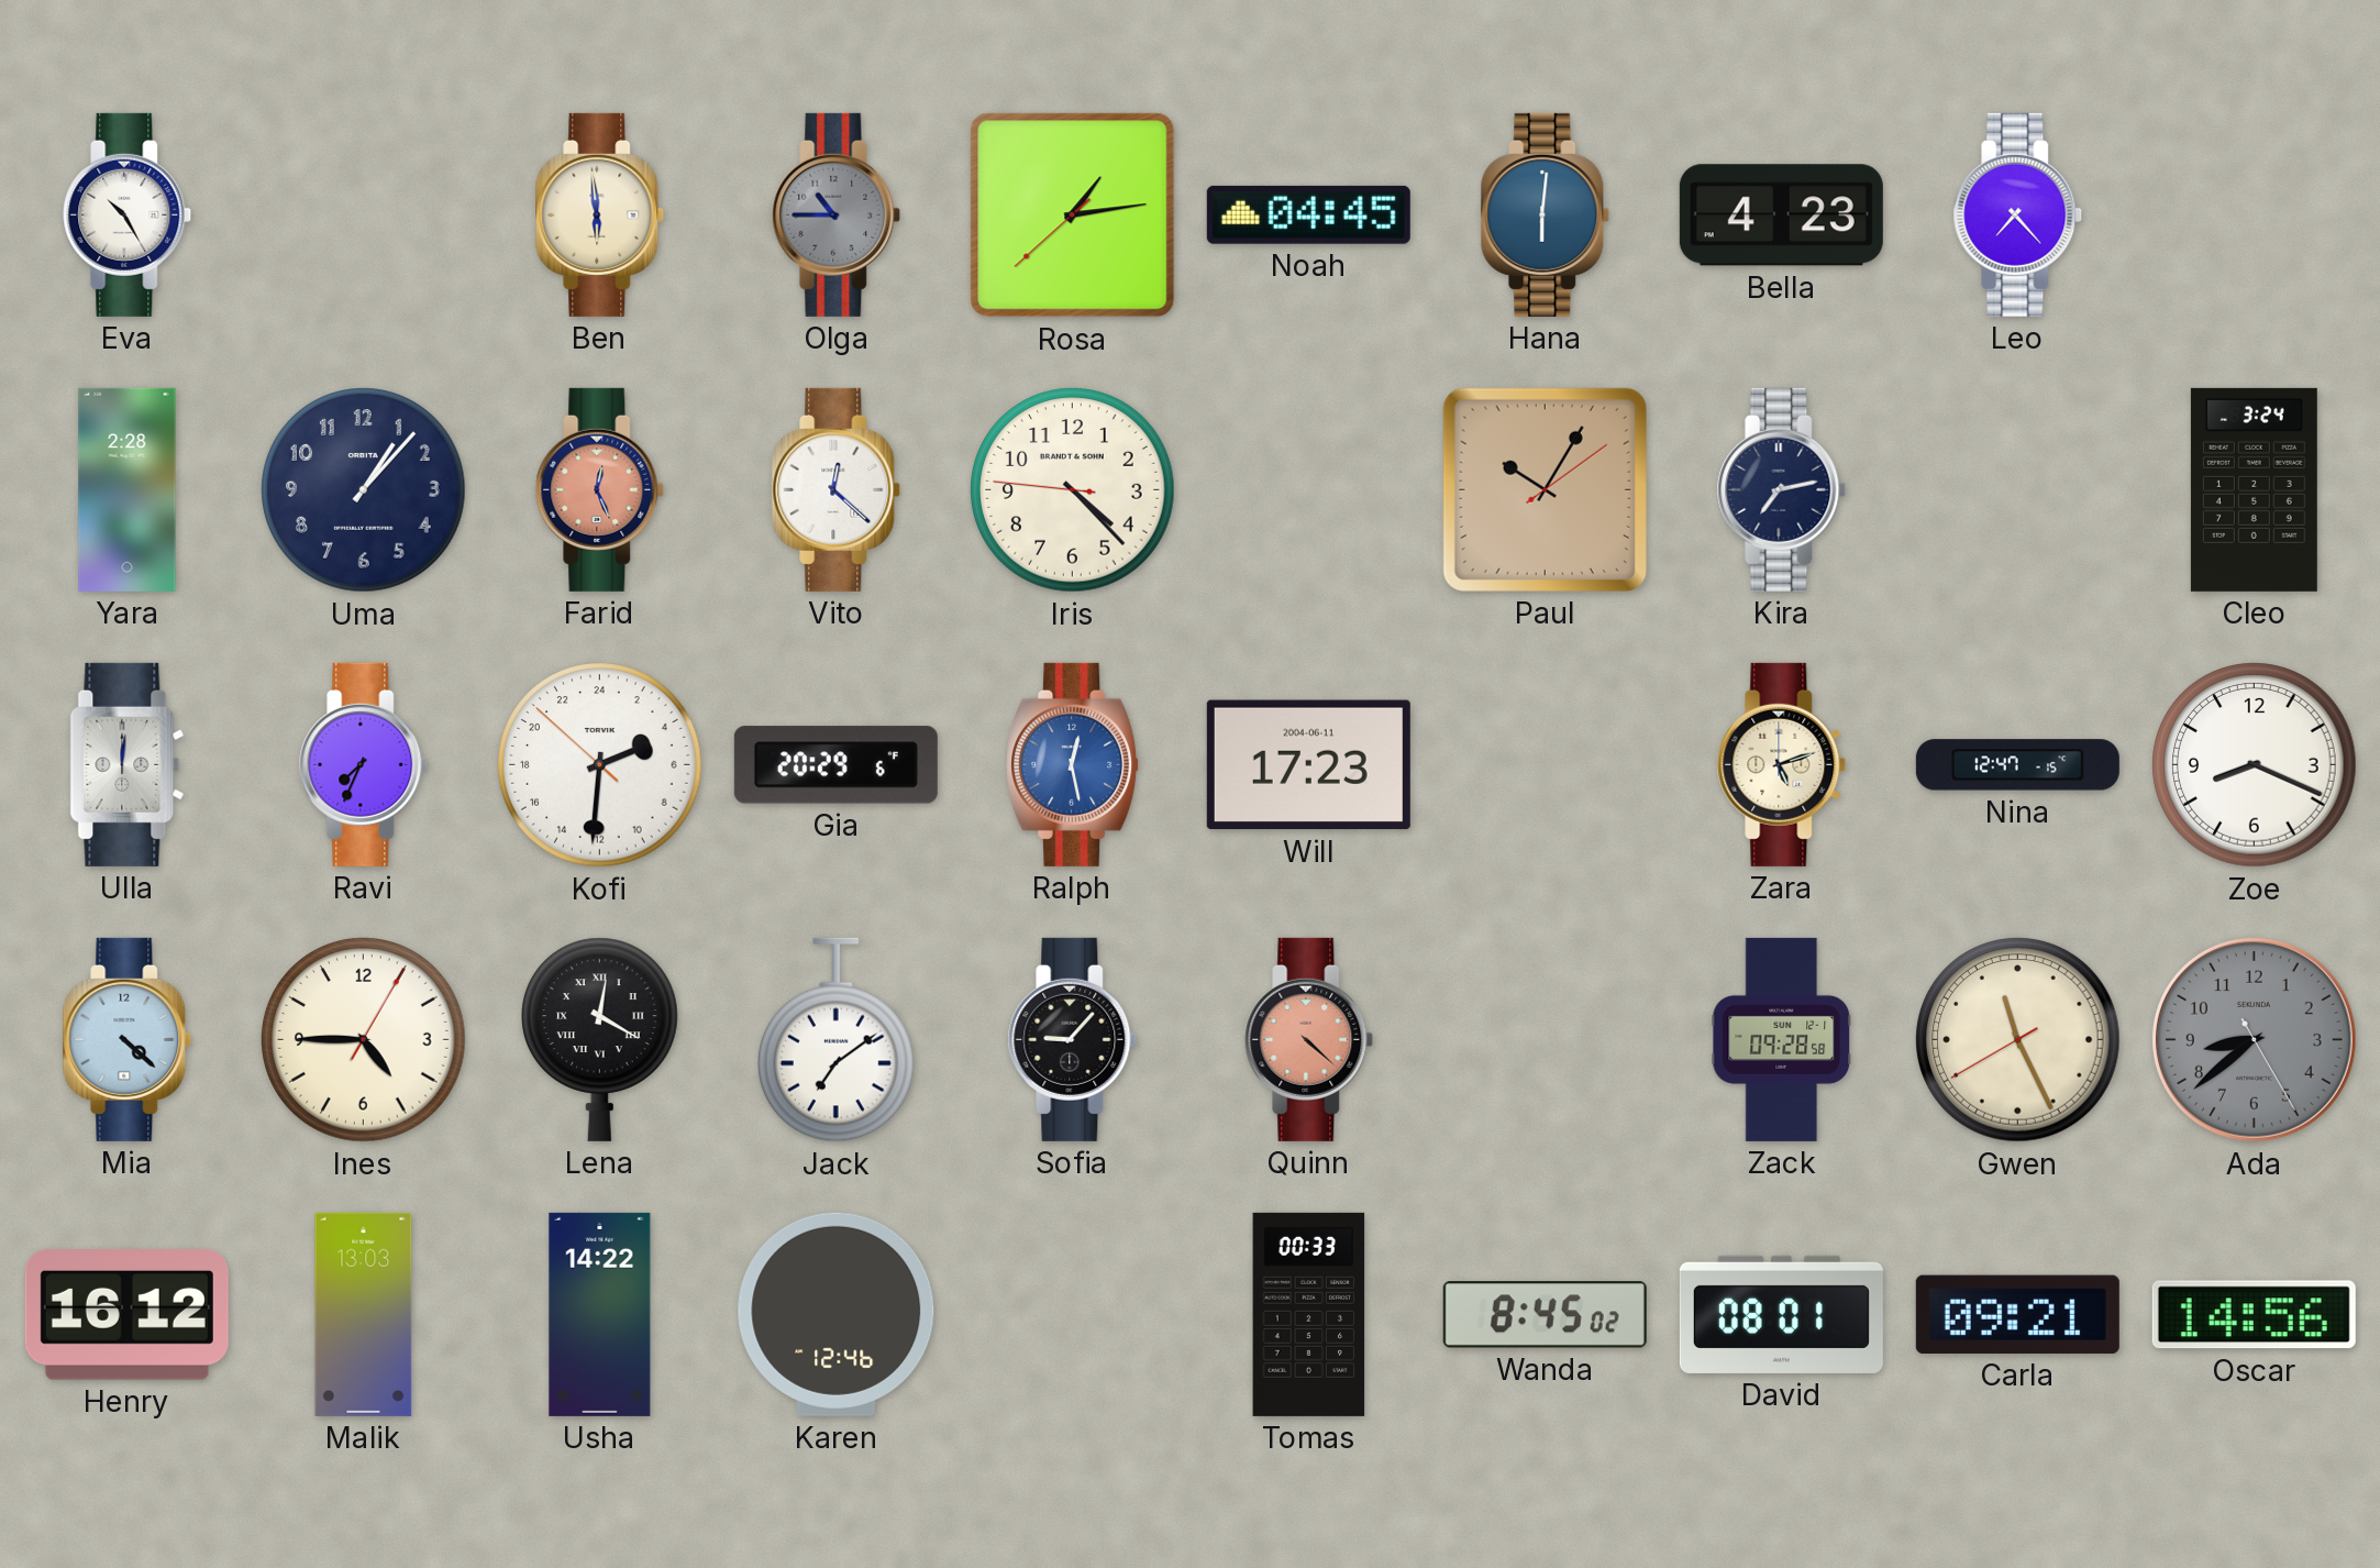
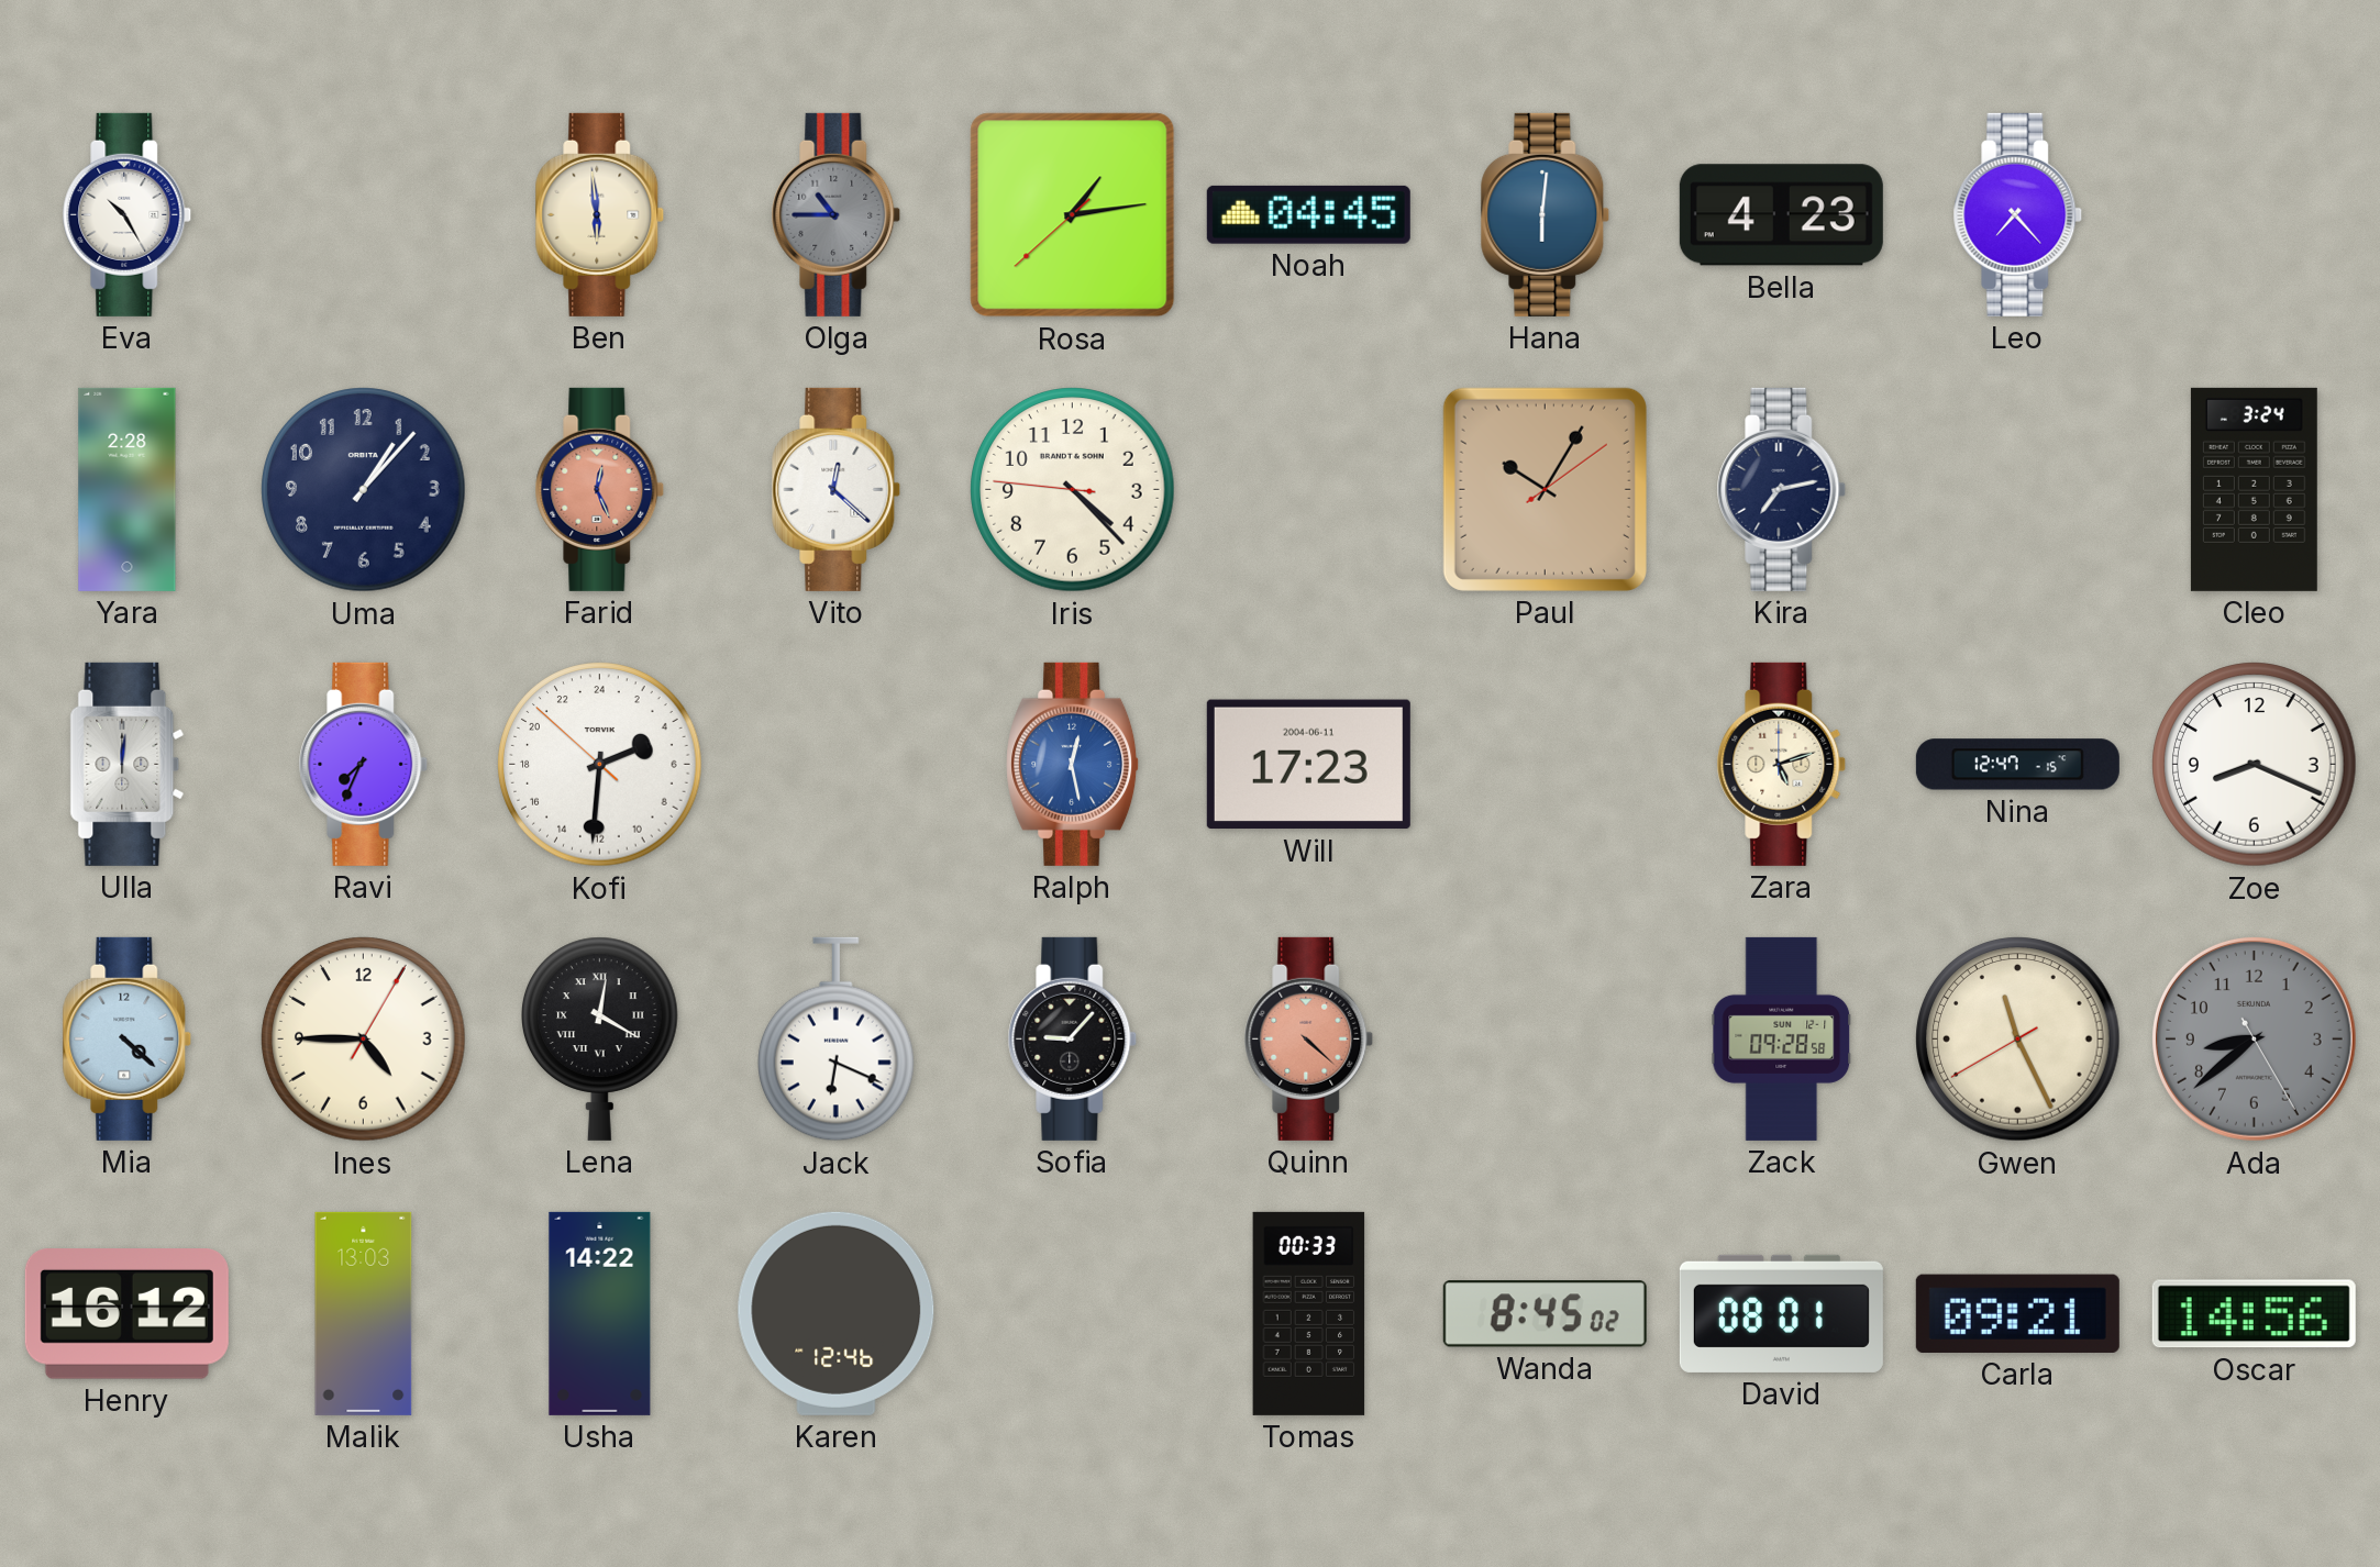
Gia: 20:29 -> none
Jack: 7:09 -> 6:19
